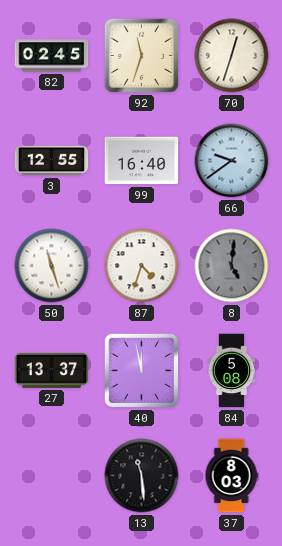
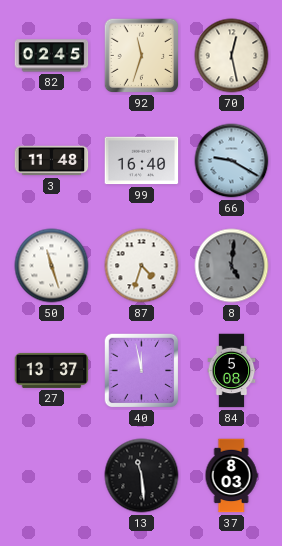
70: 12:33 -> 12:28
3: 12:55 -> 11:48
66: 9:39 -> 9:20
